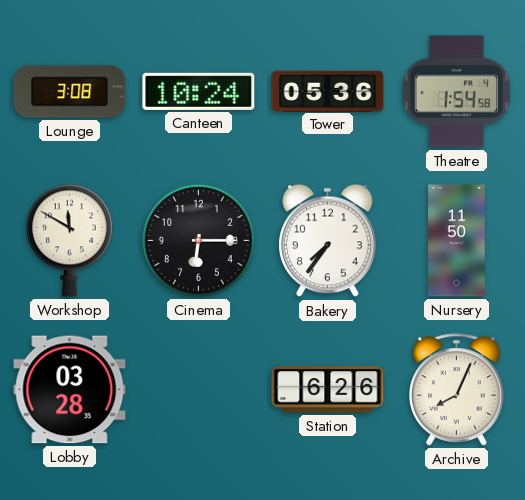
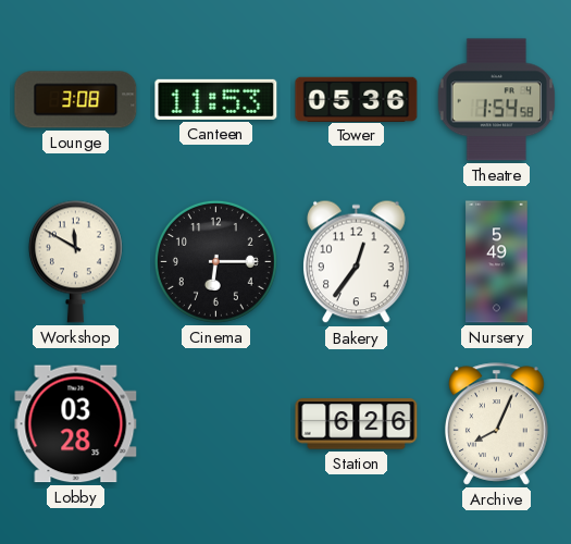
Canteen: 10:24 -> 11:53
Bakery: 7:36 -> 12:36
Nursery: 11:50 -> 5:49
